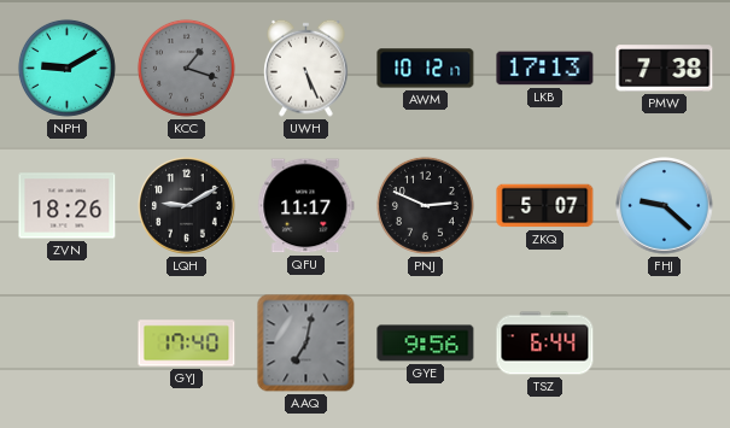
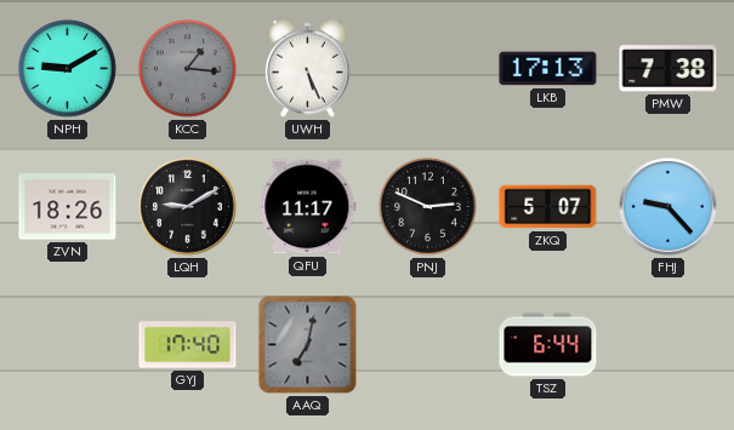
KCC: 1:18 -> 1:16
AWM: 10:12 -> none
FHJ: 9:22 -> 9:23
GYE: 9:56 -> none
